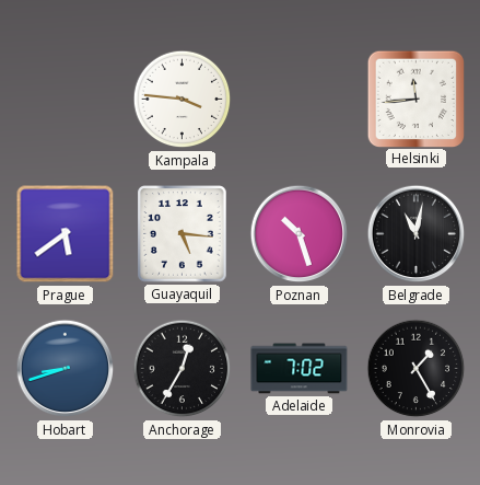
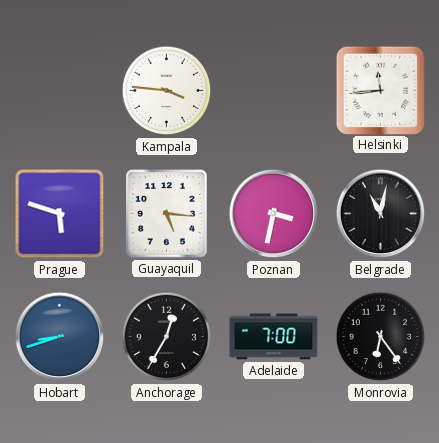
Prague: 5:39 -> 5:48
Poznan: 10:27 -> 3:32
Adelaide: 7:02 -> 7:00
Monrovia: 1:25 -> 6:24
